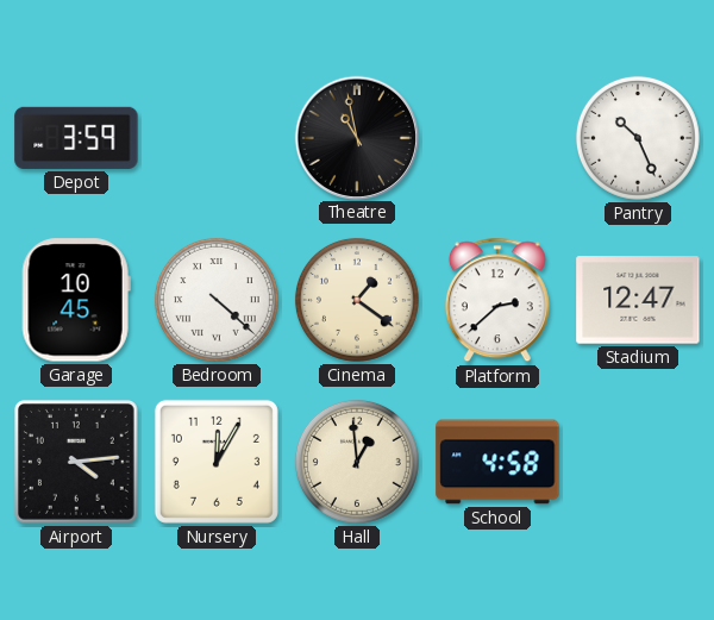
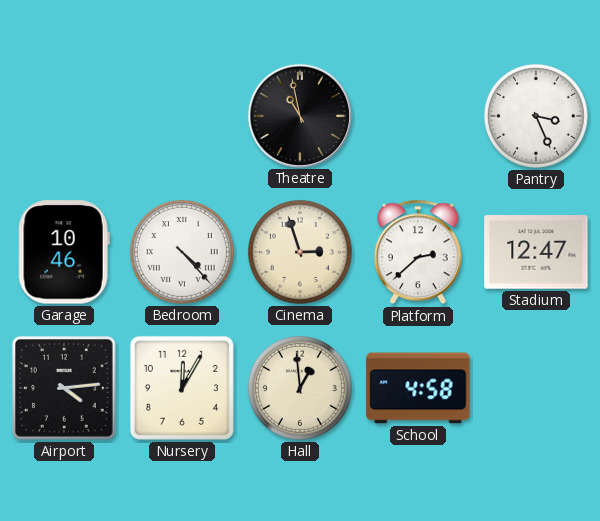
Depot: 3:59 -> none
Pantry: 10:26 -> 3:26
Garage: 10:45 -> 10:46
Bedroom: 4:22 -> 4:23
Cinema: 1:21 -> 2:57
